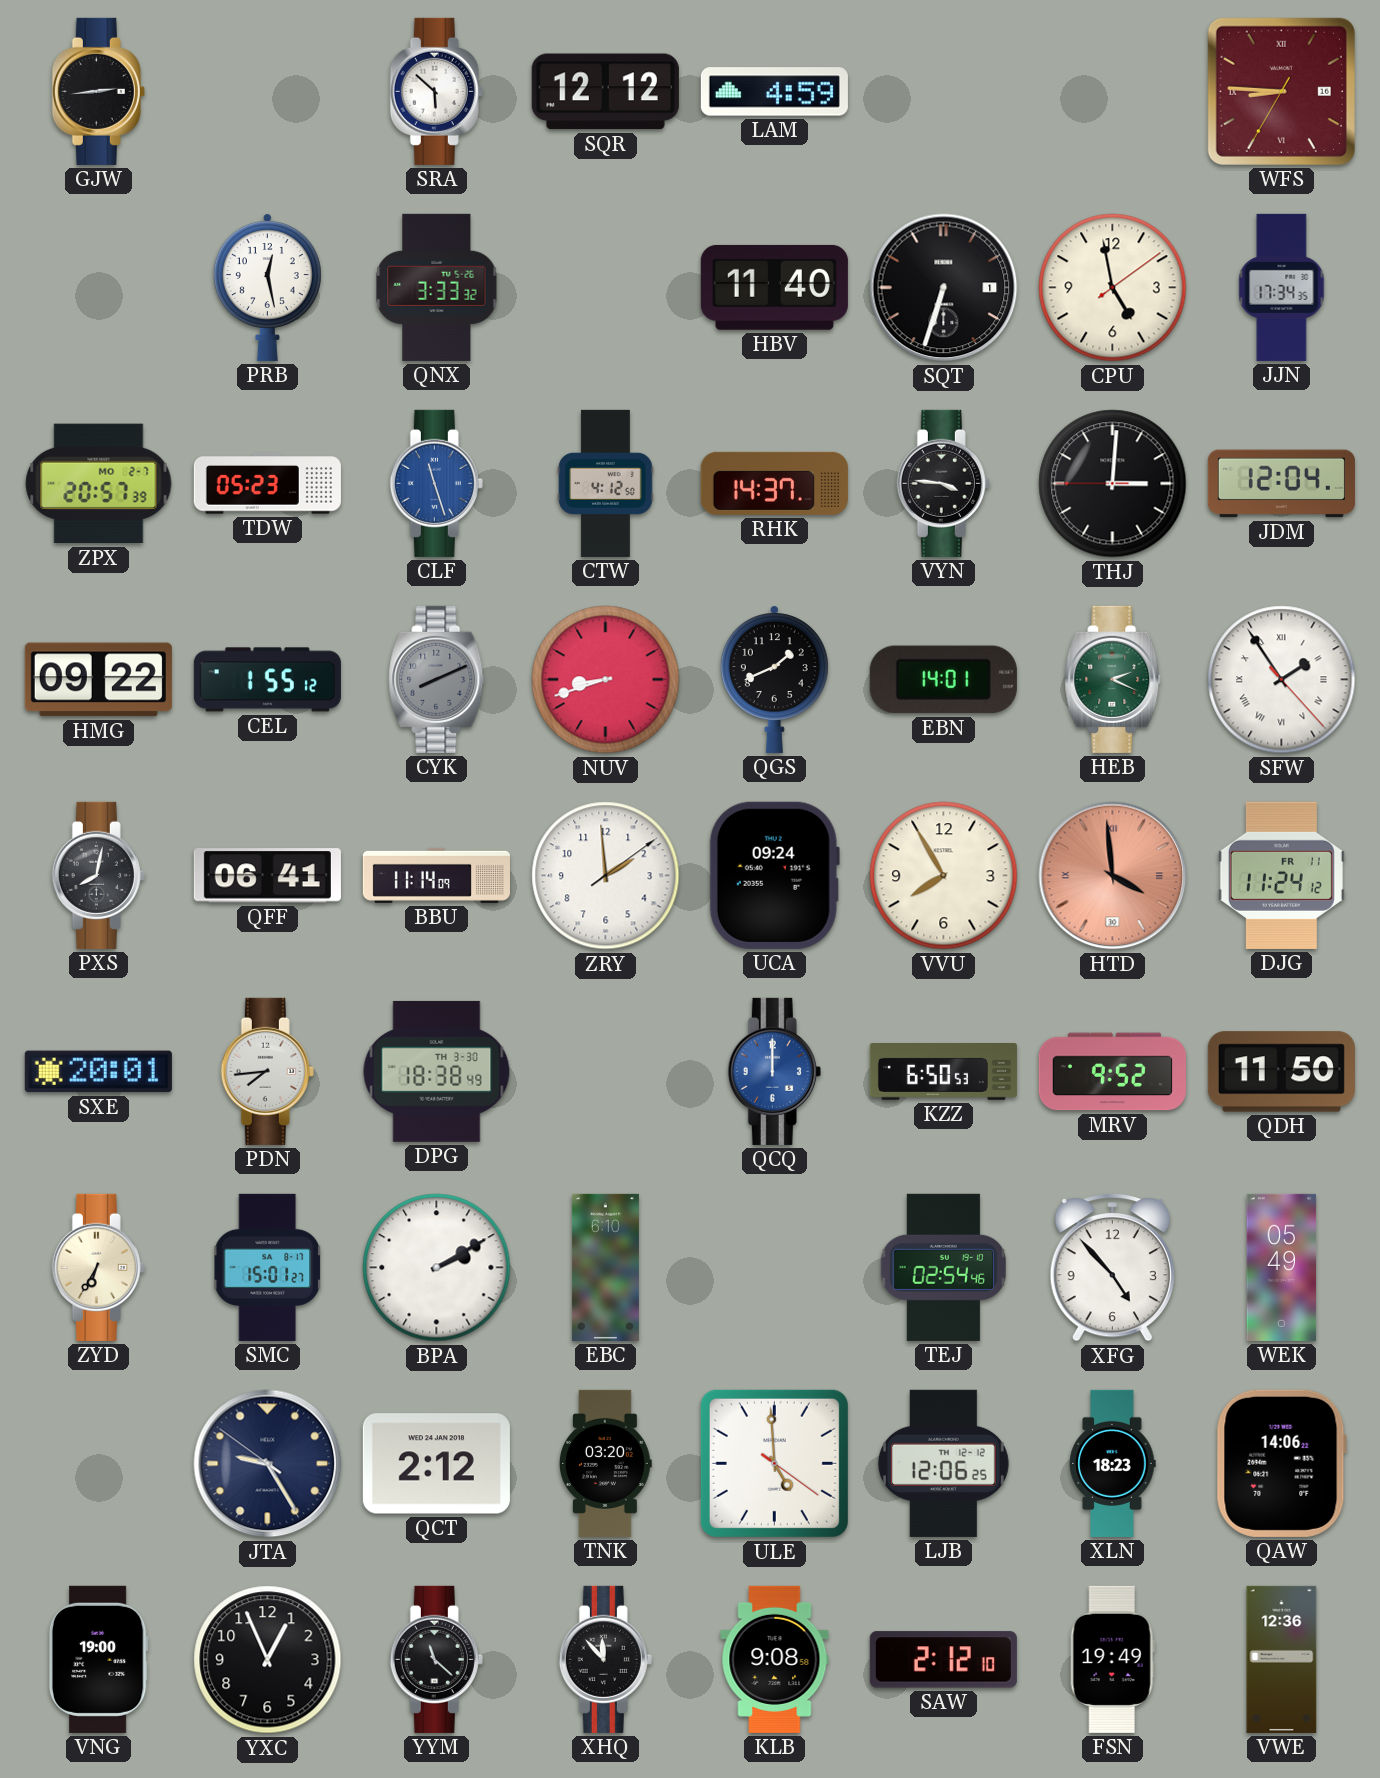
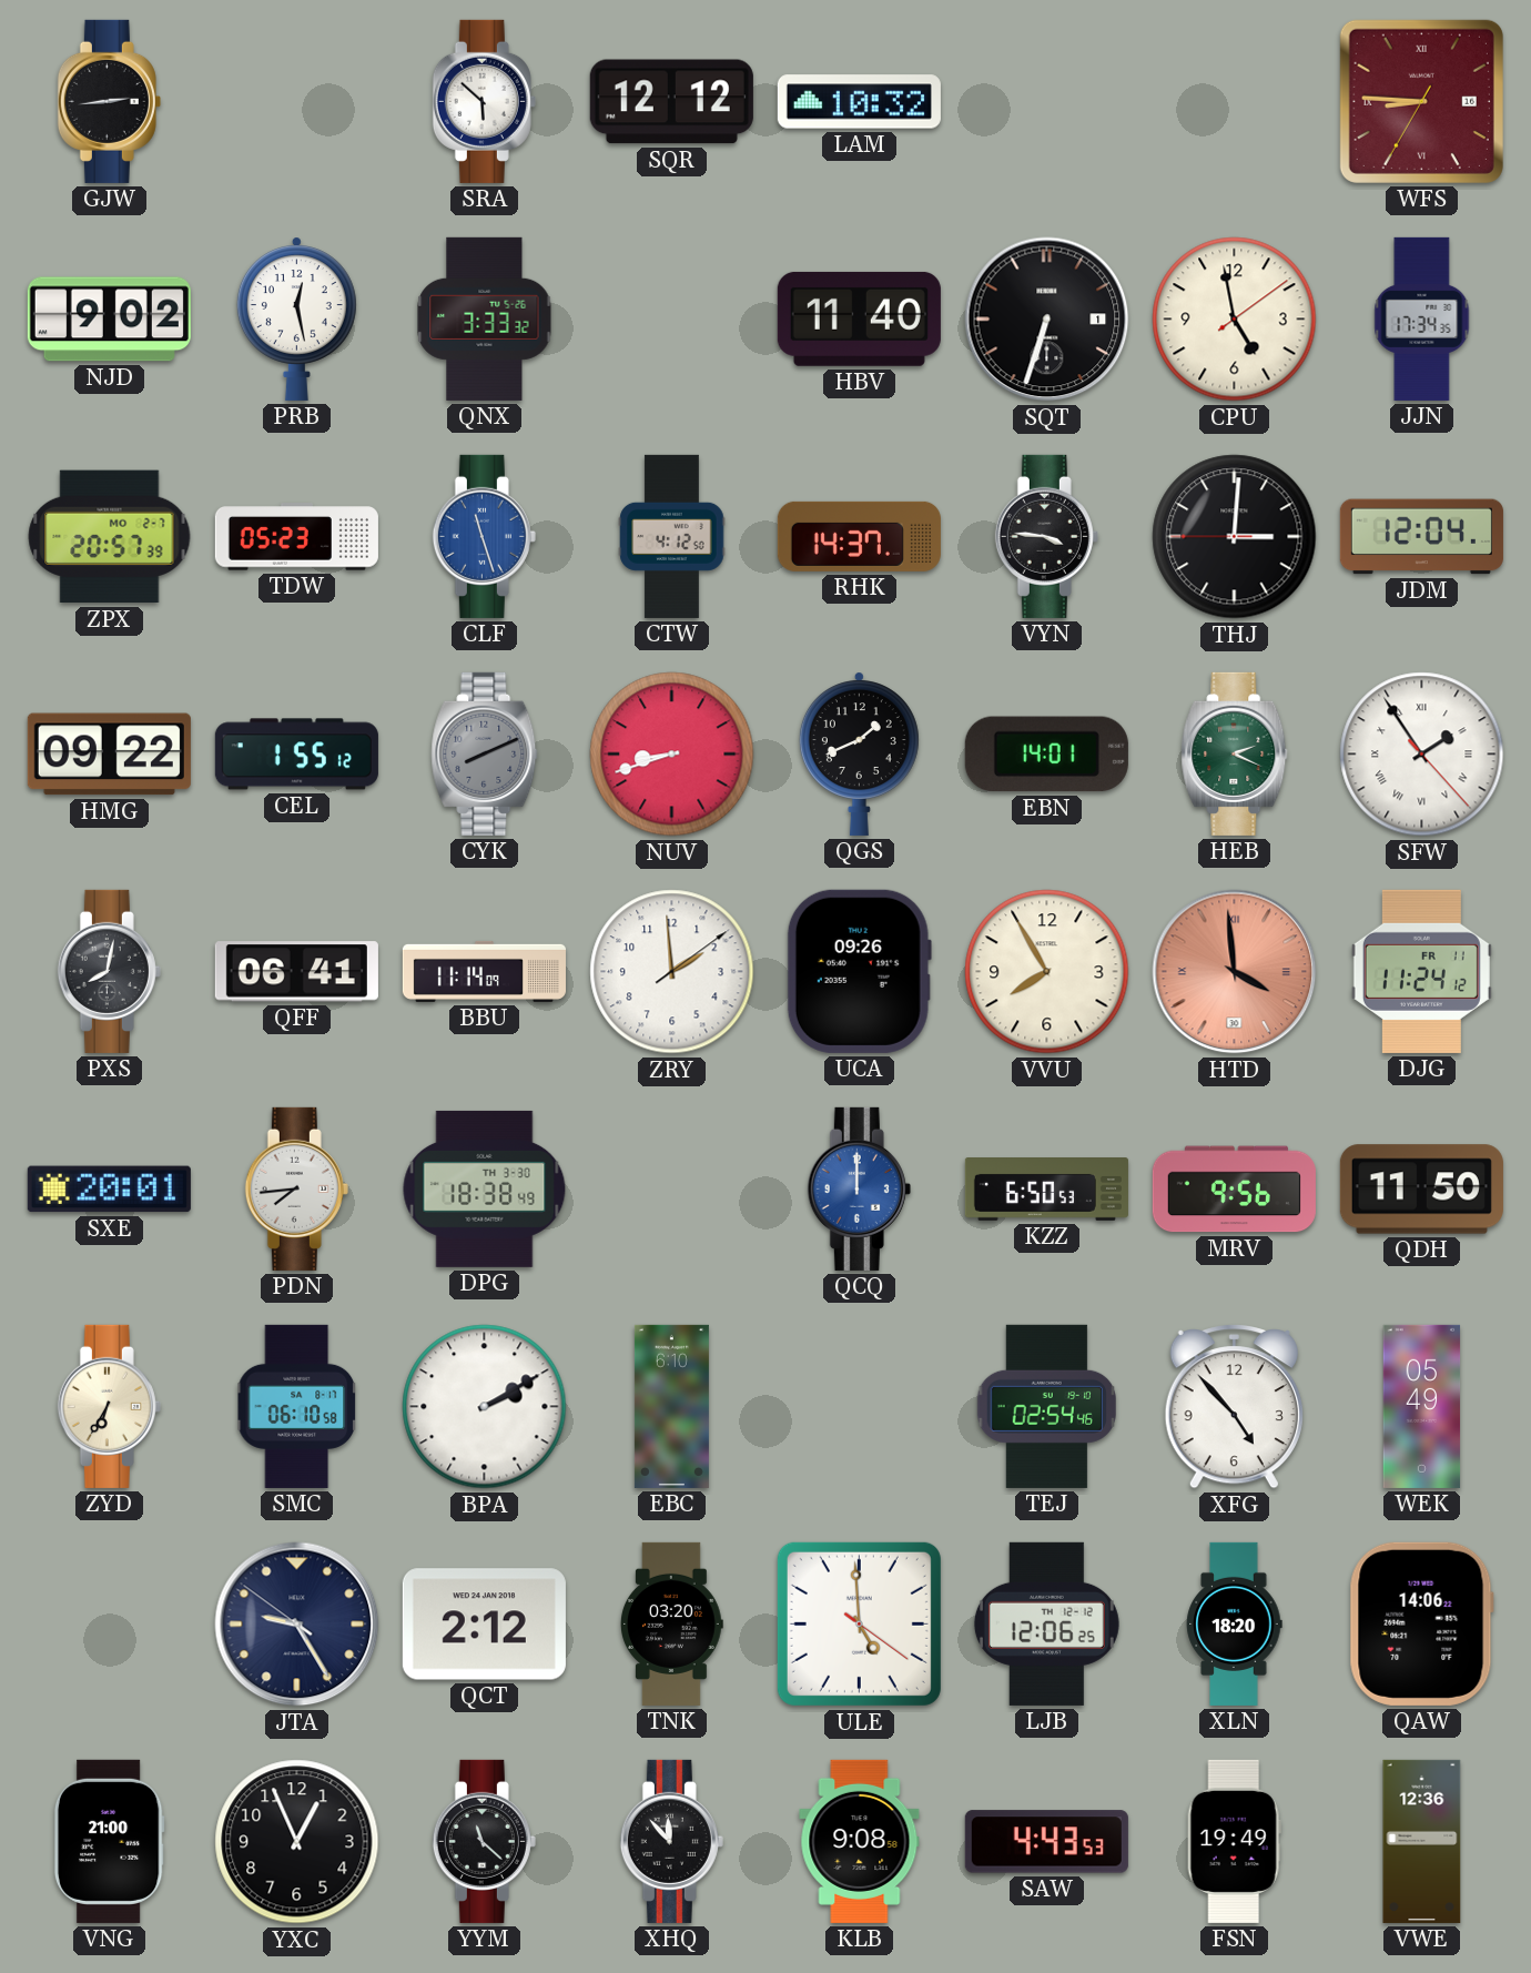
LAM: 4:59 -> 10:32
NJD: none -> 9:02
UCA: 09:24 -> 09:26
MRV: 9:52 -> 9:56
SMC: 15:01 -> 06:10
XLN: 18:23 -> 18:20
VNG: 19:00 -> 21:00
SAW: 2:12 -> 4:43
